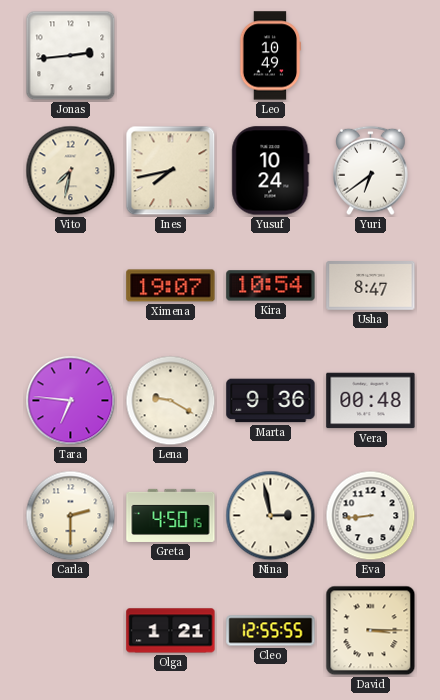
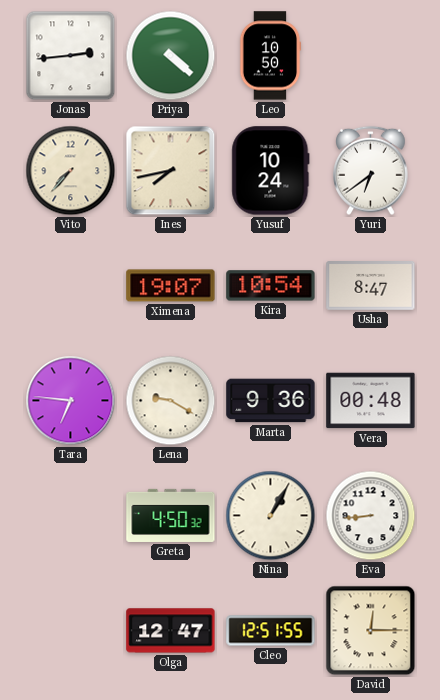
Priya: none -> 4:22
Leo: 10:49 -> 10:50
Vito: 7:32 -> 7:37
Carla: 2:30 -> none
Greta: 4:50:15 -> 4:50:32
Nina: 2:58 -> 1:05
Olga: 1:21 -> 12:47
Cleo: 12:55 -> 12:51
David: 3:15 -> 12:15
